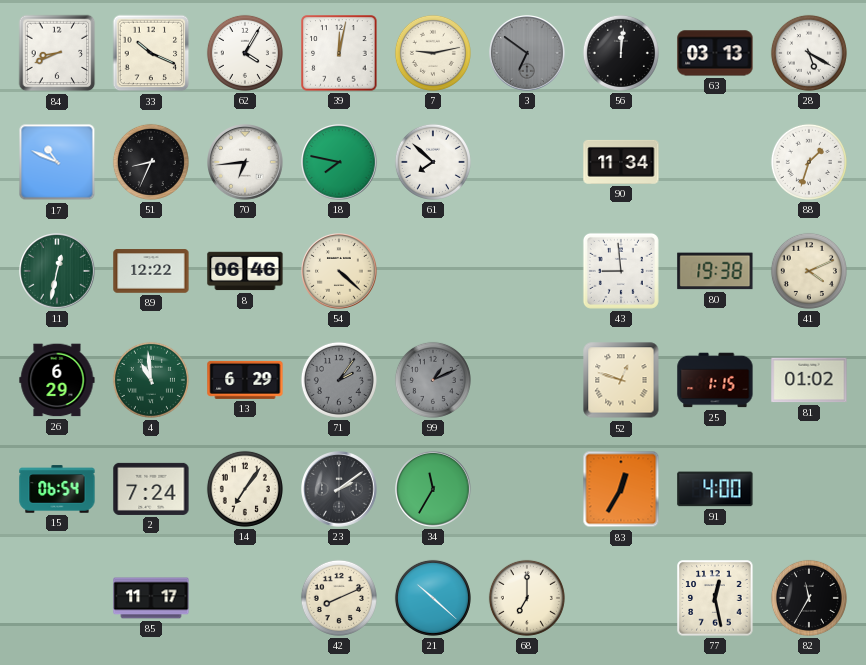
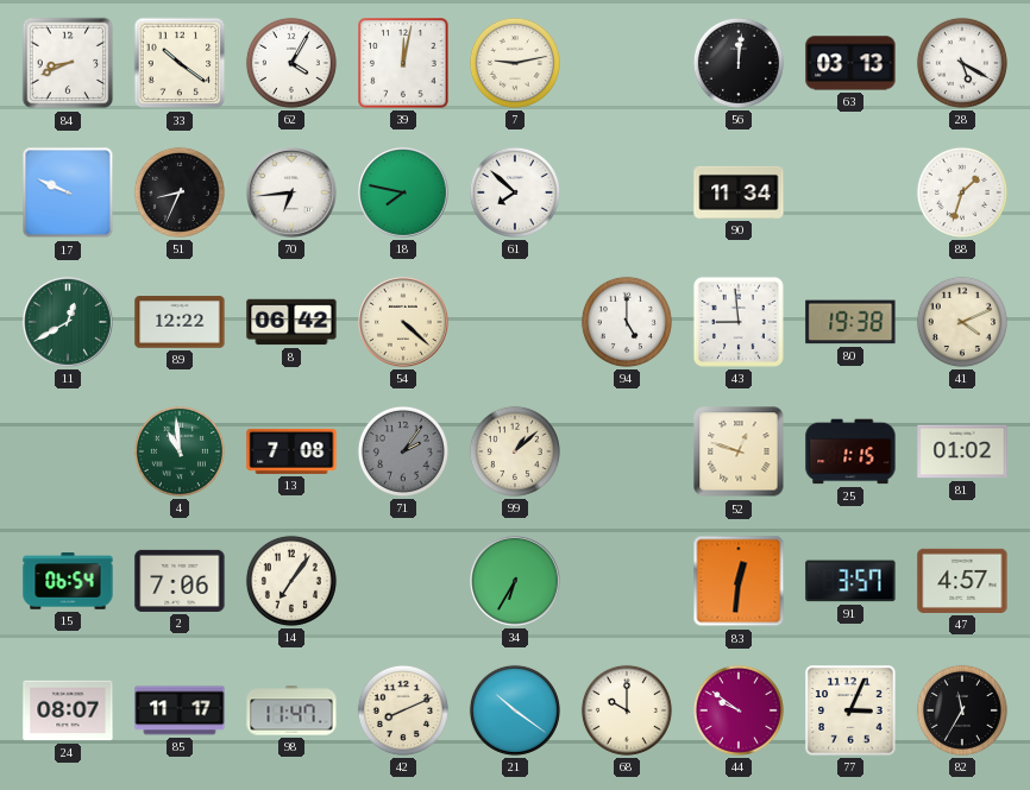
33: 10:19 -> 10:21
3: 6:51 -> none
17: 10:49 -> 9:49
11: 12:32 -> 12:40
8: 06:46 -> 06:42
94: none -> 5:00
26: 6:29 -> none
13: 6:29 -> 7:08
99: 1:11 -> 1:08
99 dial: grey -> cream
2: 7:24 -> 7:06
23: 2:09 -> none
34: 11:35 -> 6:35
83: 12:35 -> 12:31
91: 4:00 -> 3:57
47: none -> 4:57
24: none -> 08:07
98: none -> 11:47
21: 10:22 -> 10:21
68: 7:00 -> 10:00
44: none -> 9:51
77: 12:28 -> 3:04
